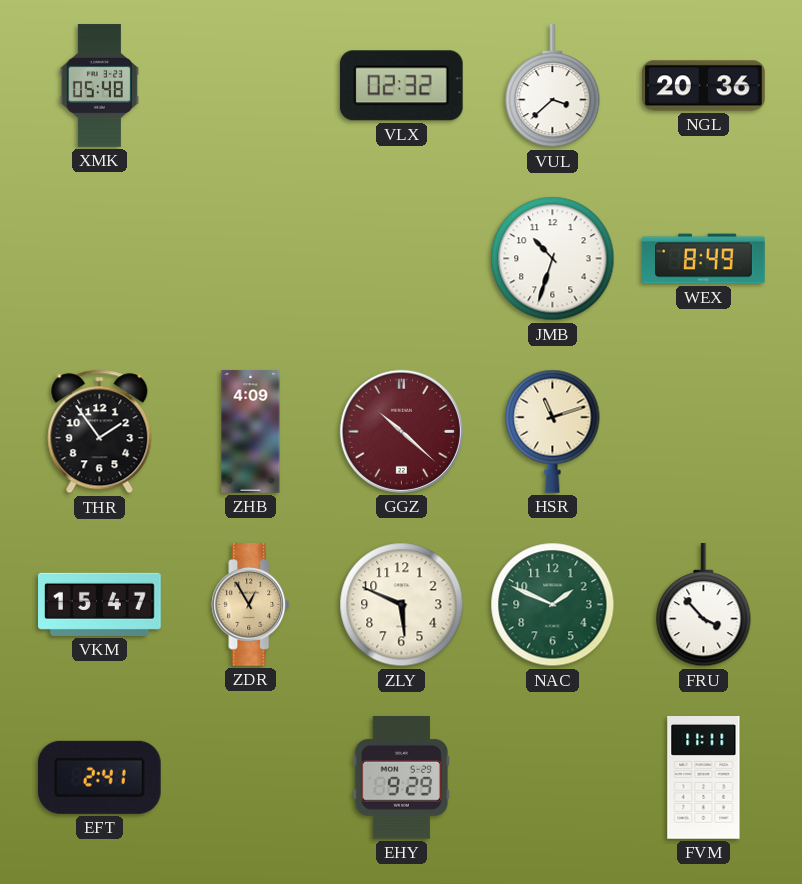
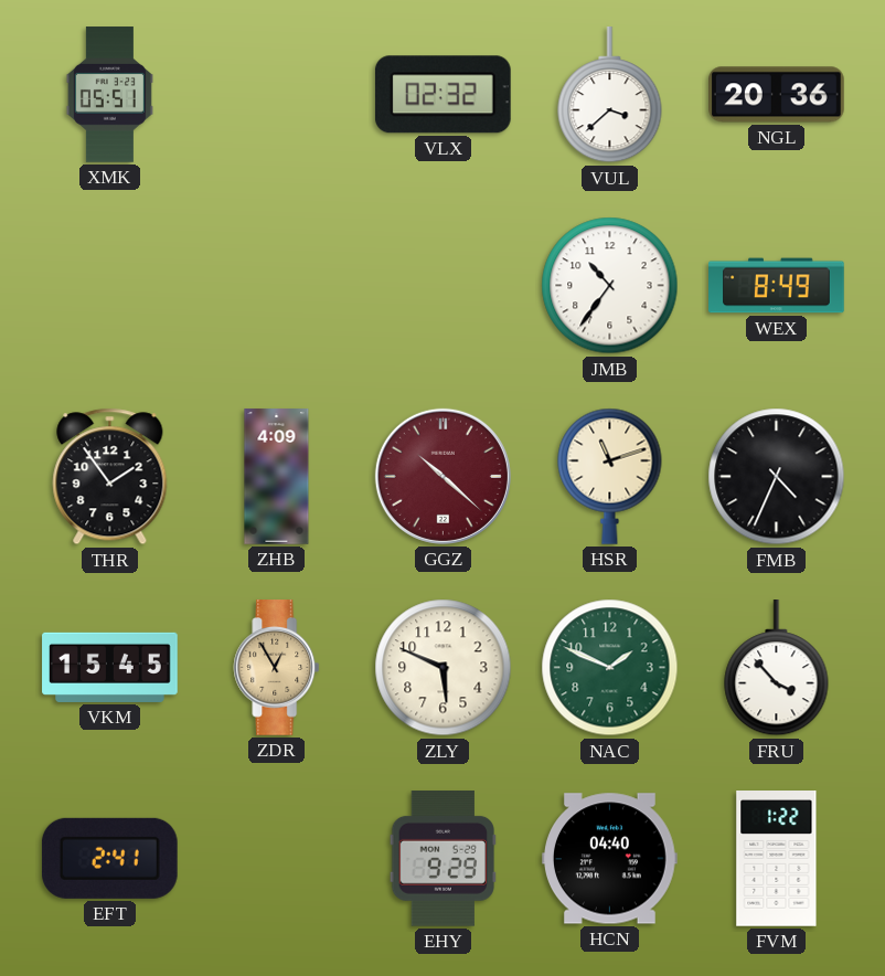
XMK: 05:48 -> 05:51
JMB: 10:33 -> 10:36
FMB: none -> 4:34
VKM: 15:47 -> 15:45
HCN: none -> 04:40
FVM: 11:11 -> 1:22
